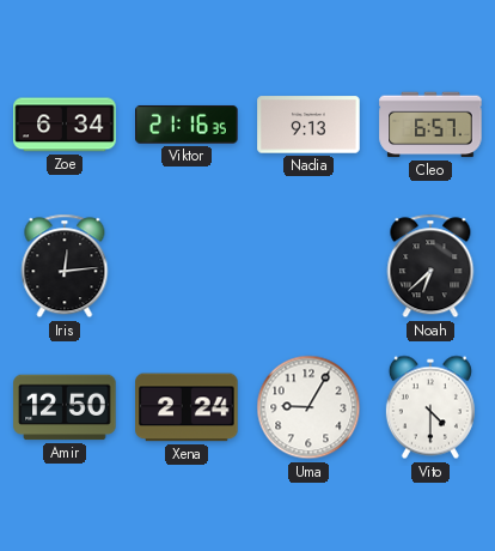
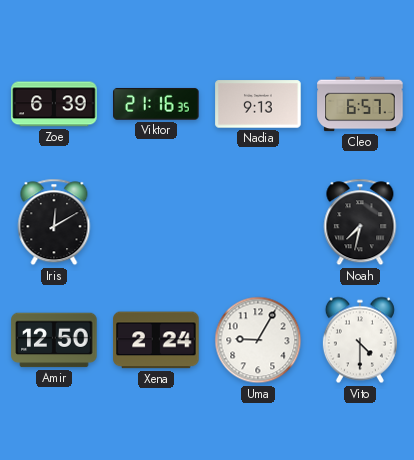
Zoe: 6:34 -> 6:39
Iris: 12:14 -> 12:10
Noah: 6:38 -> 7:32
